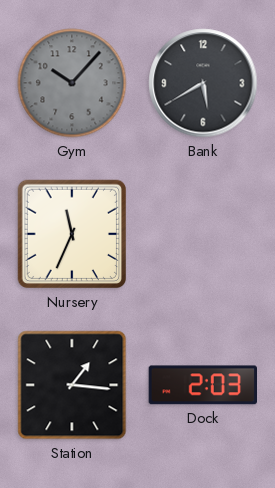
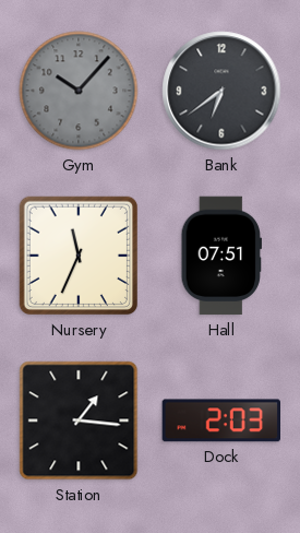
Bank: 5:40 -> 6:39
Hall: none -> 07:51
